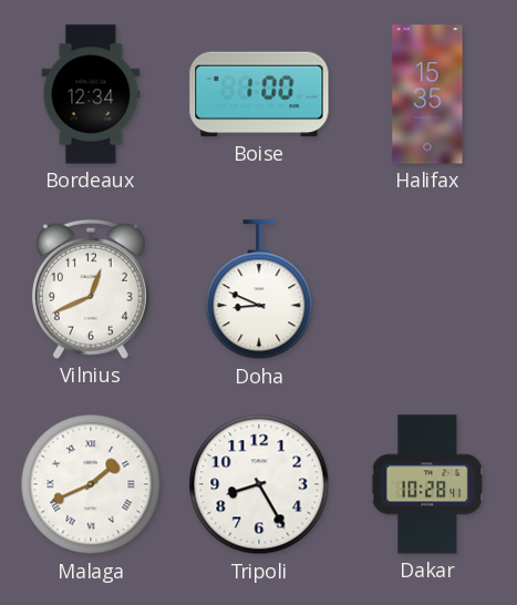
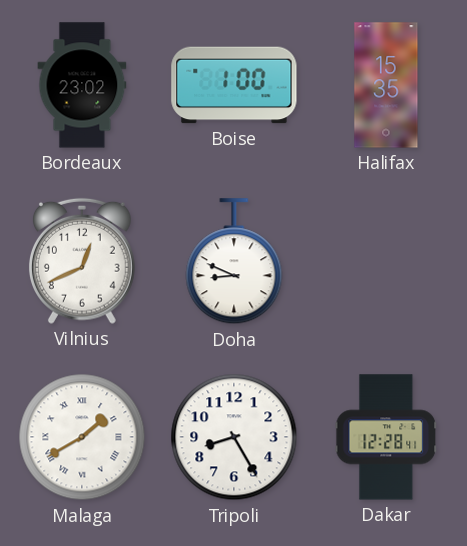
Bordeaux: 12:34 -> 23:02
Malaga: 1:41 -> 1:40
Dakar: 10:28 -> 12:28
